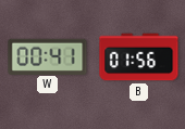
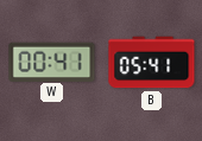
B: 01:56 -> 05:41
